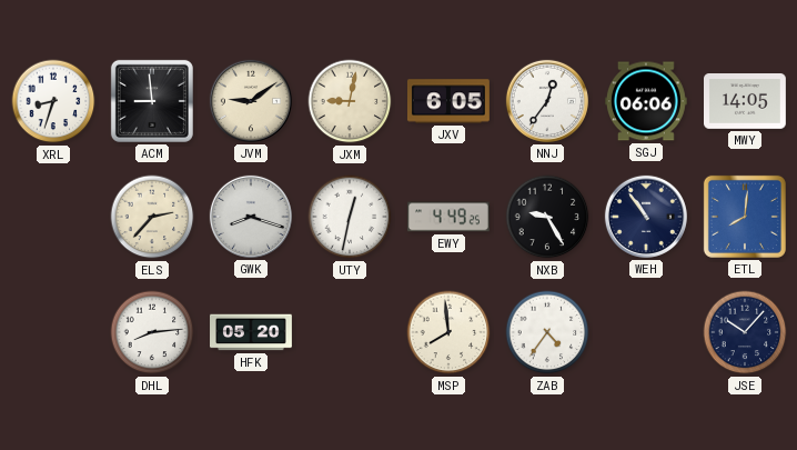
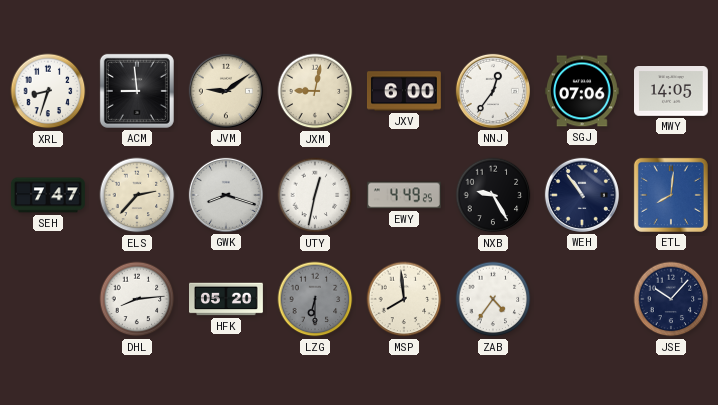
JXV: 6:05 -> 6:00
SGJ: 06:06 -> 07:06
SEH: none -> 7:47
LZG: none -> 6:30
